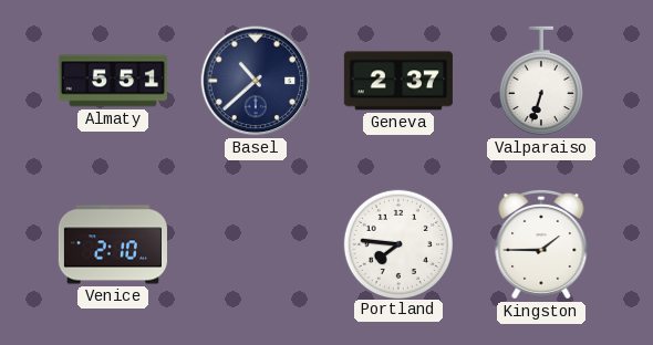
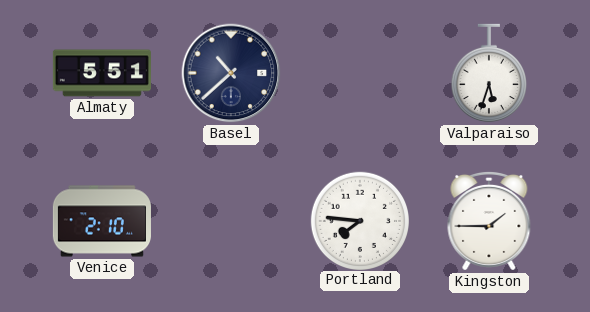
Geneva: 2:37 -> none
Valparaiso: 6:33 -> 5:33
